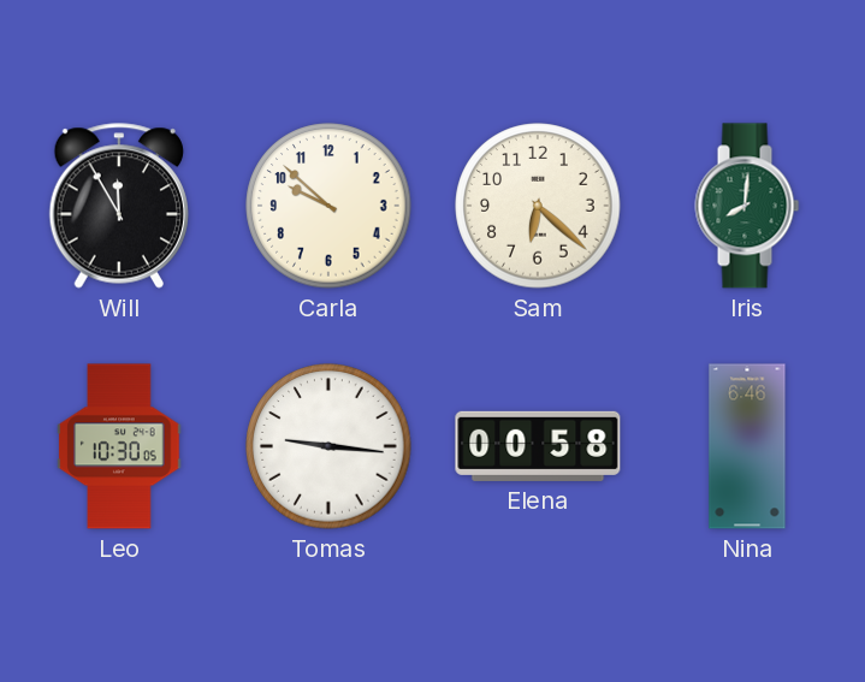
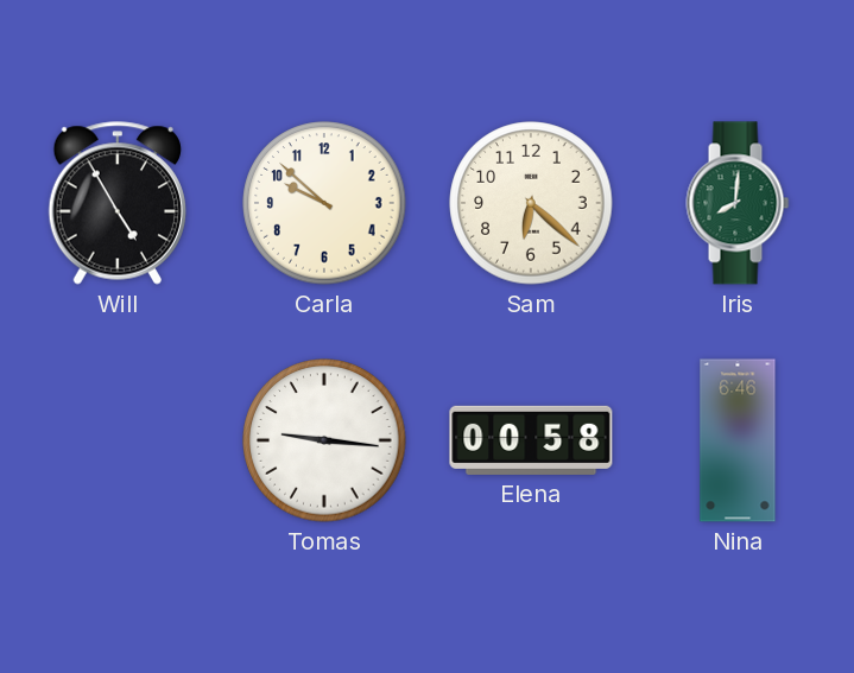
Will: 11:55 -> 4:55
Leo: 10:30 -> none
